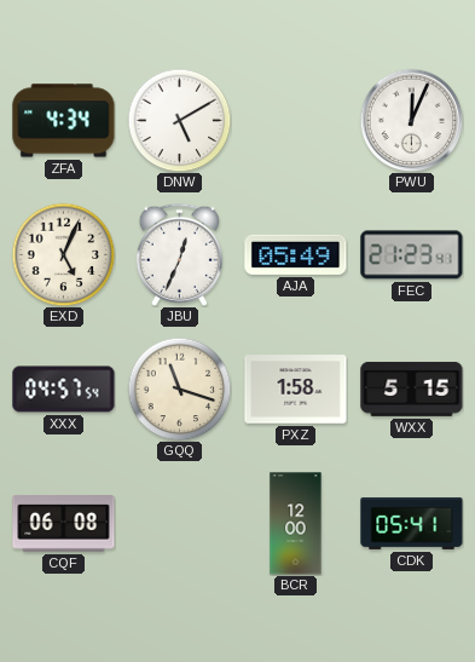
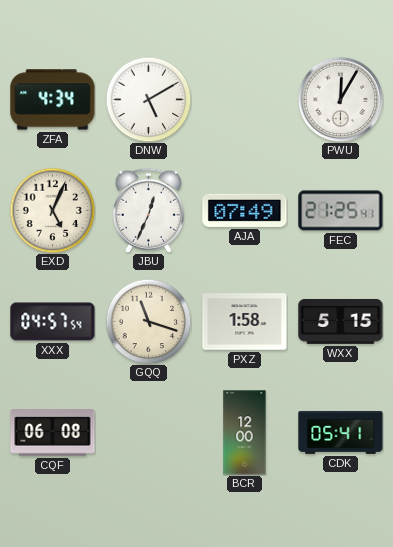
PWU: 12:04 -> 12:05
AJA: 05:49 -> 07:49
FEC: 21:23 -> 21:25
